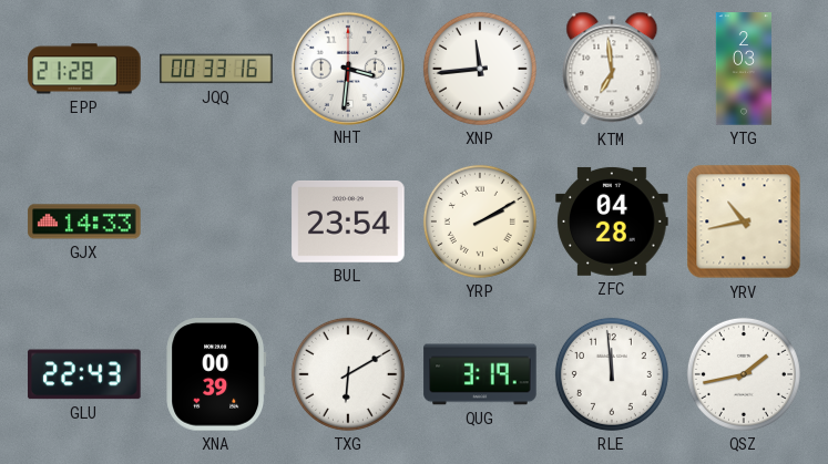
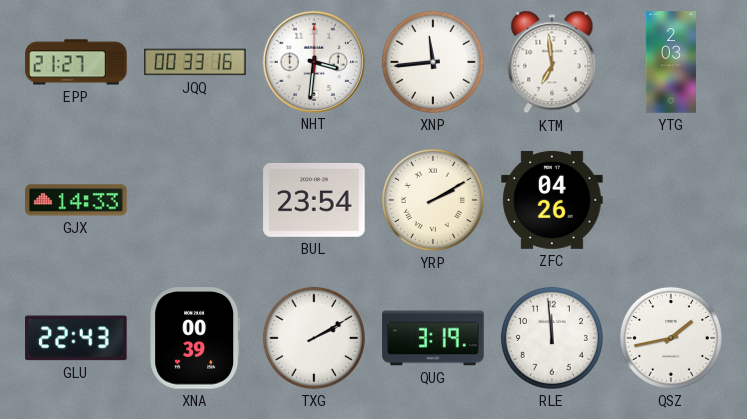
EPP: 21:28 -> 21:27
ZFC: 04:28 -> 04:26
YRV: 10:43 -> none
TXG: 6:10 -> 2:10
